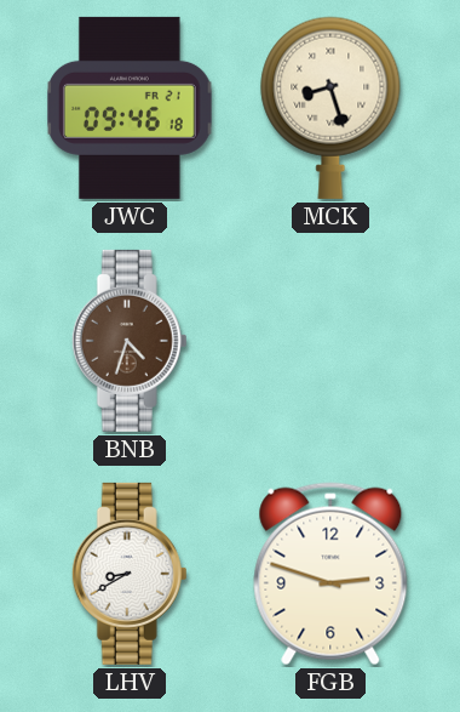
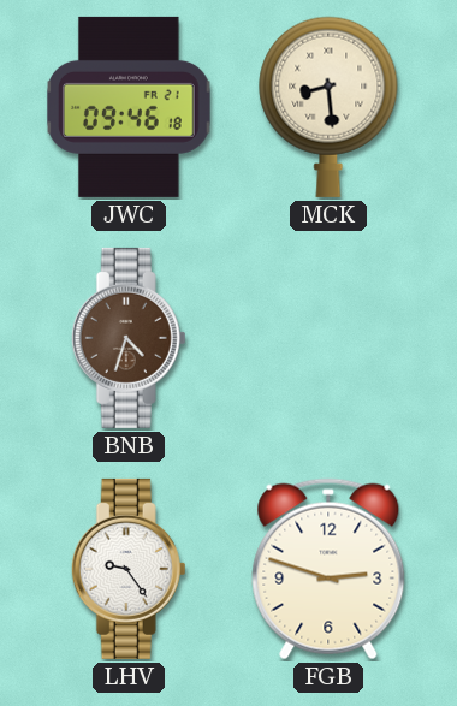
MCK: 8:27 -> 8:29
LHV: 8:40 -> 9:24
